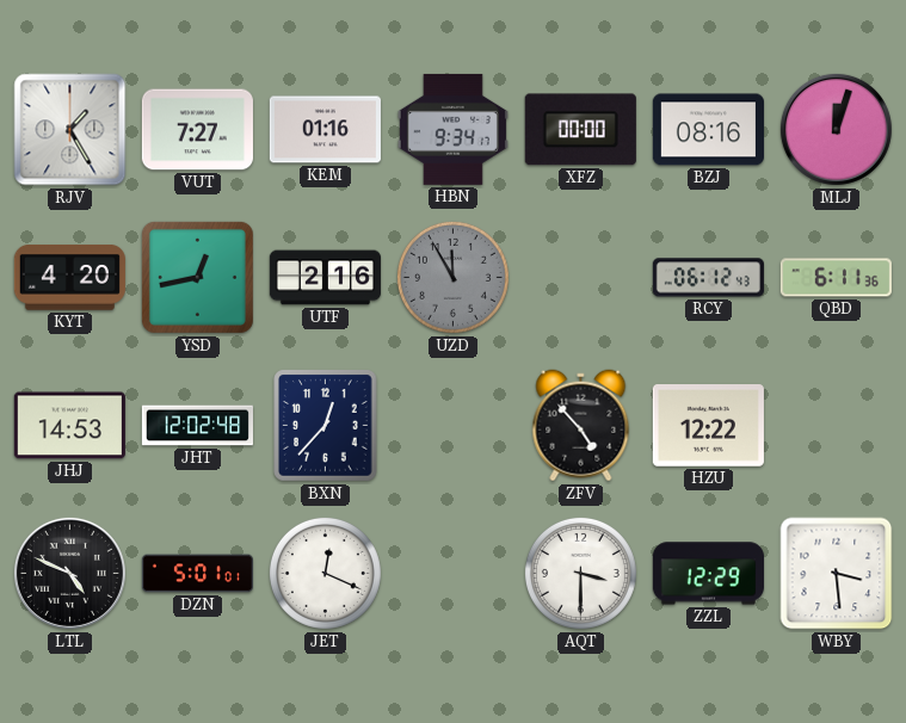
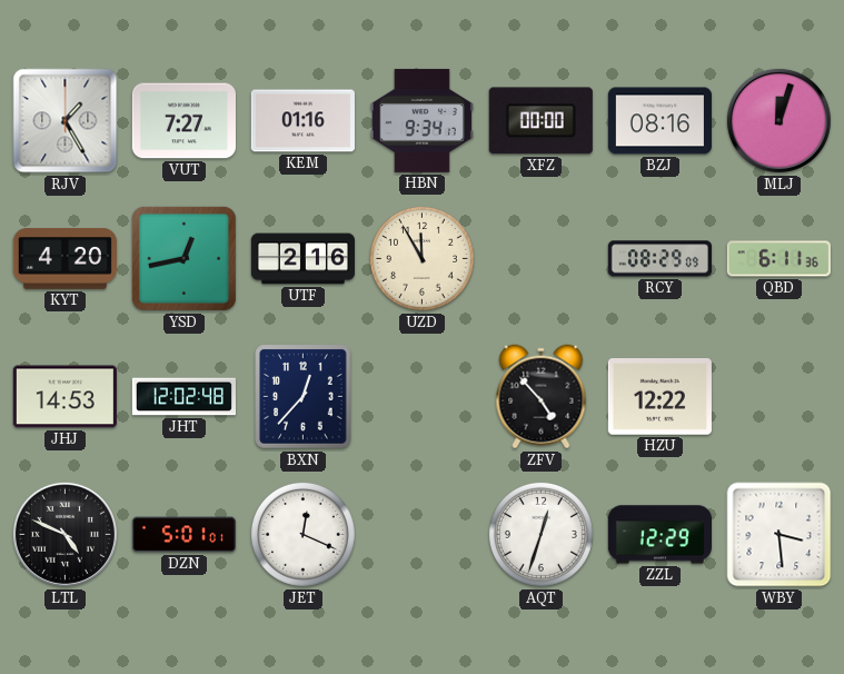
UZD dial: grey -> cream
RCY: 06:12 -> 08:29
AQT: 3:30 -> 12:33
